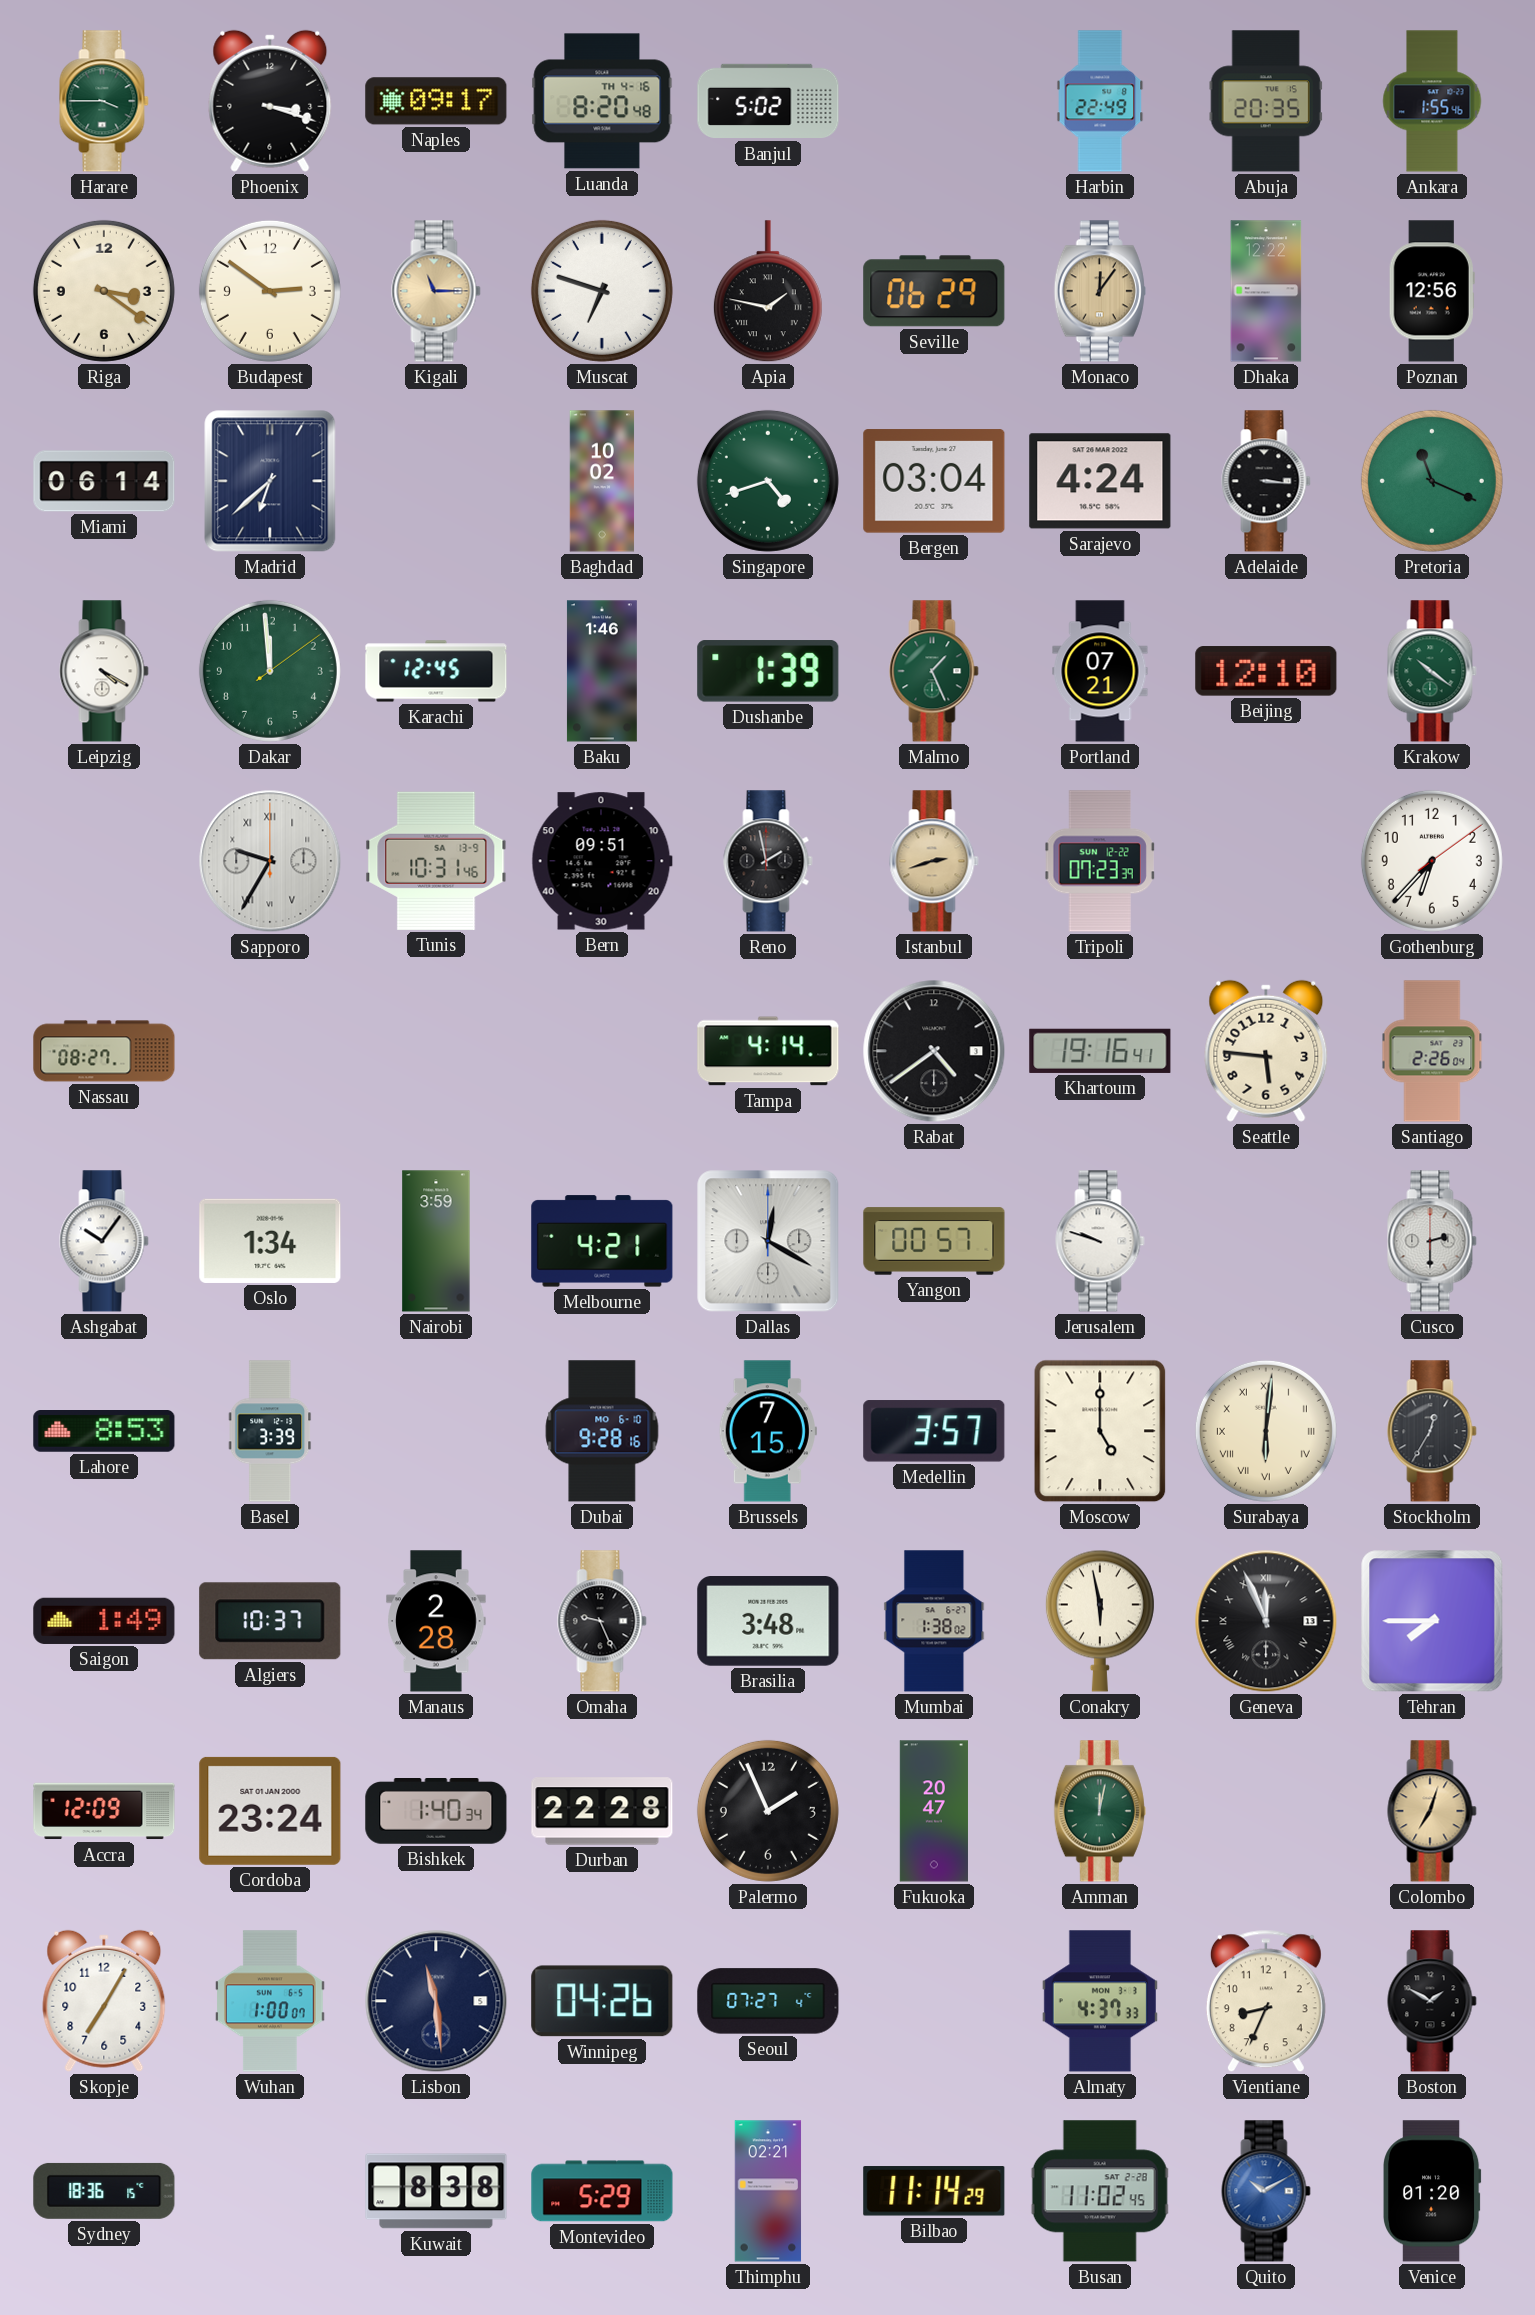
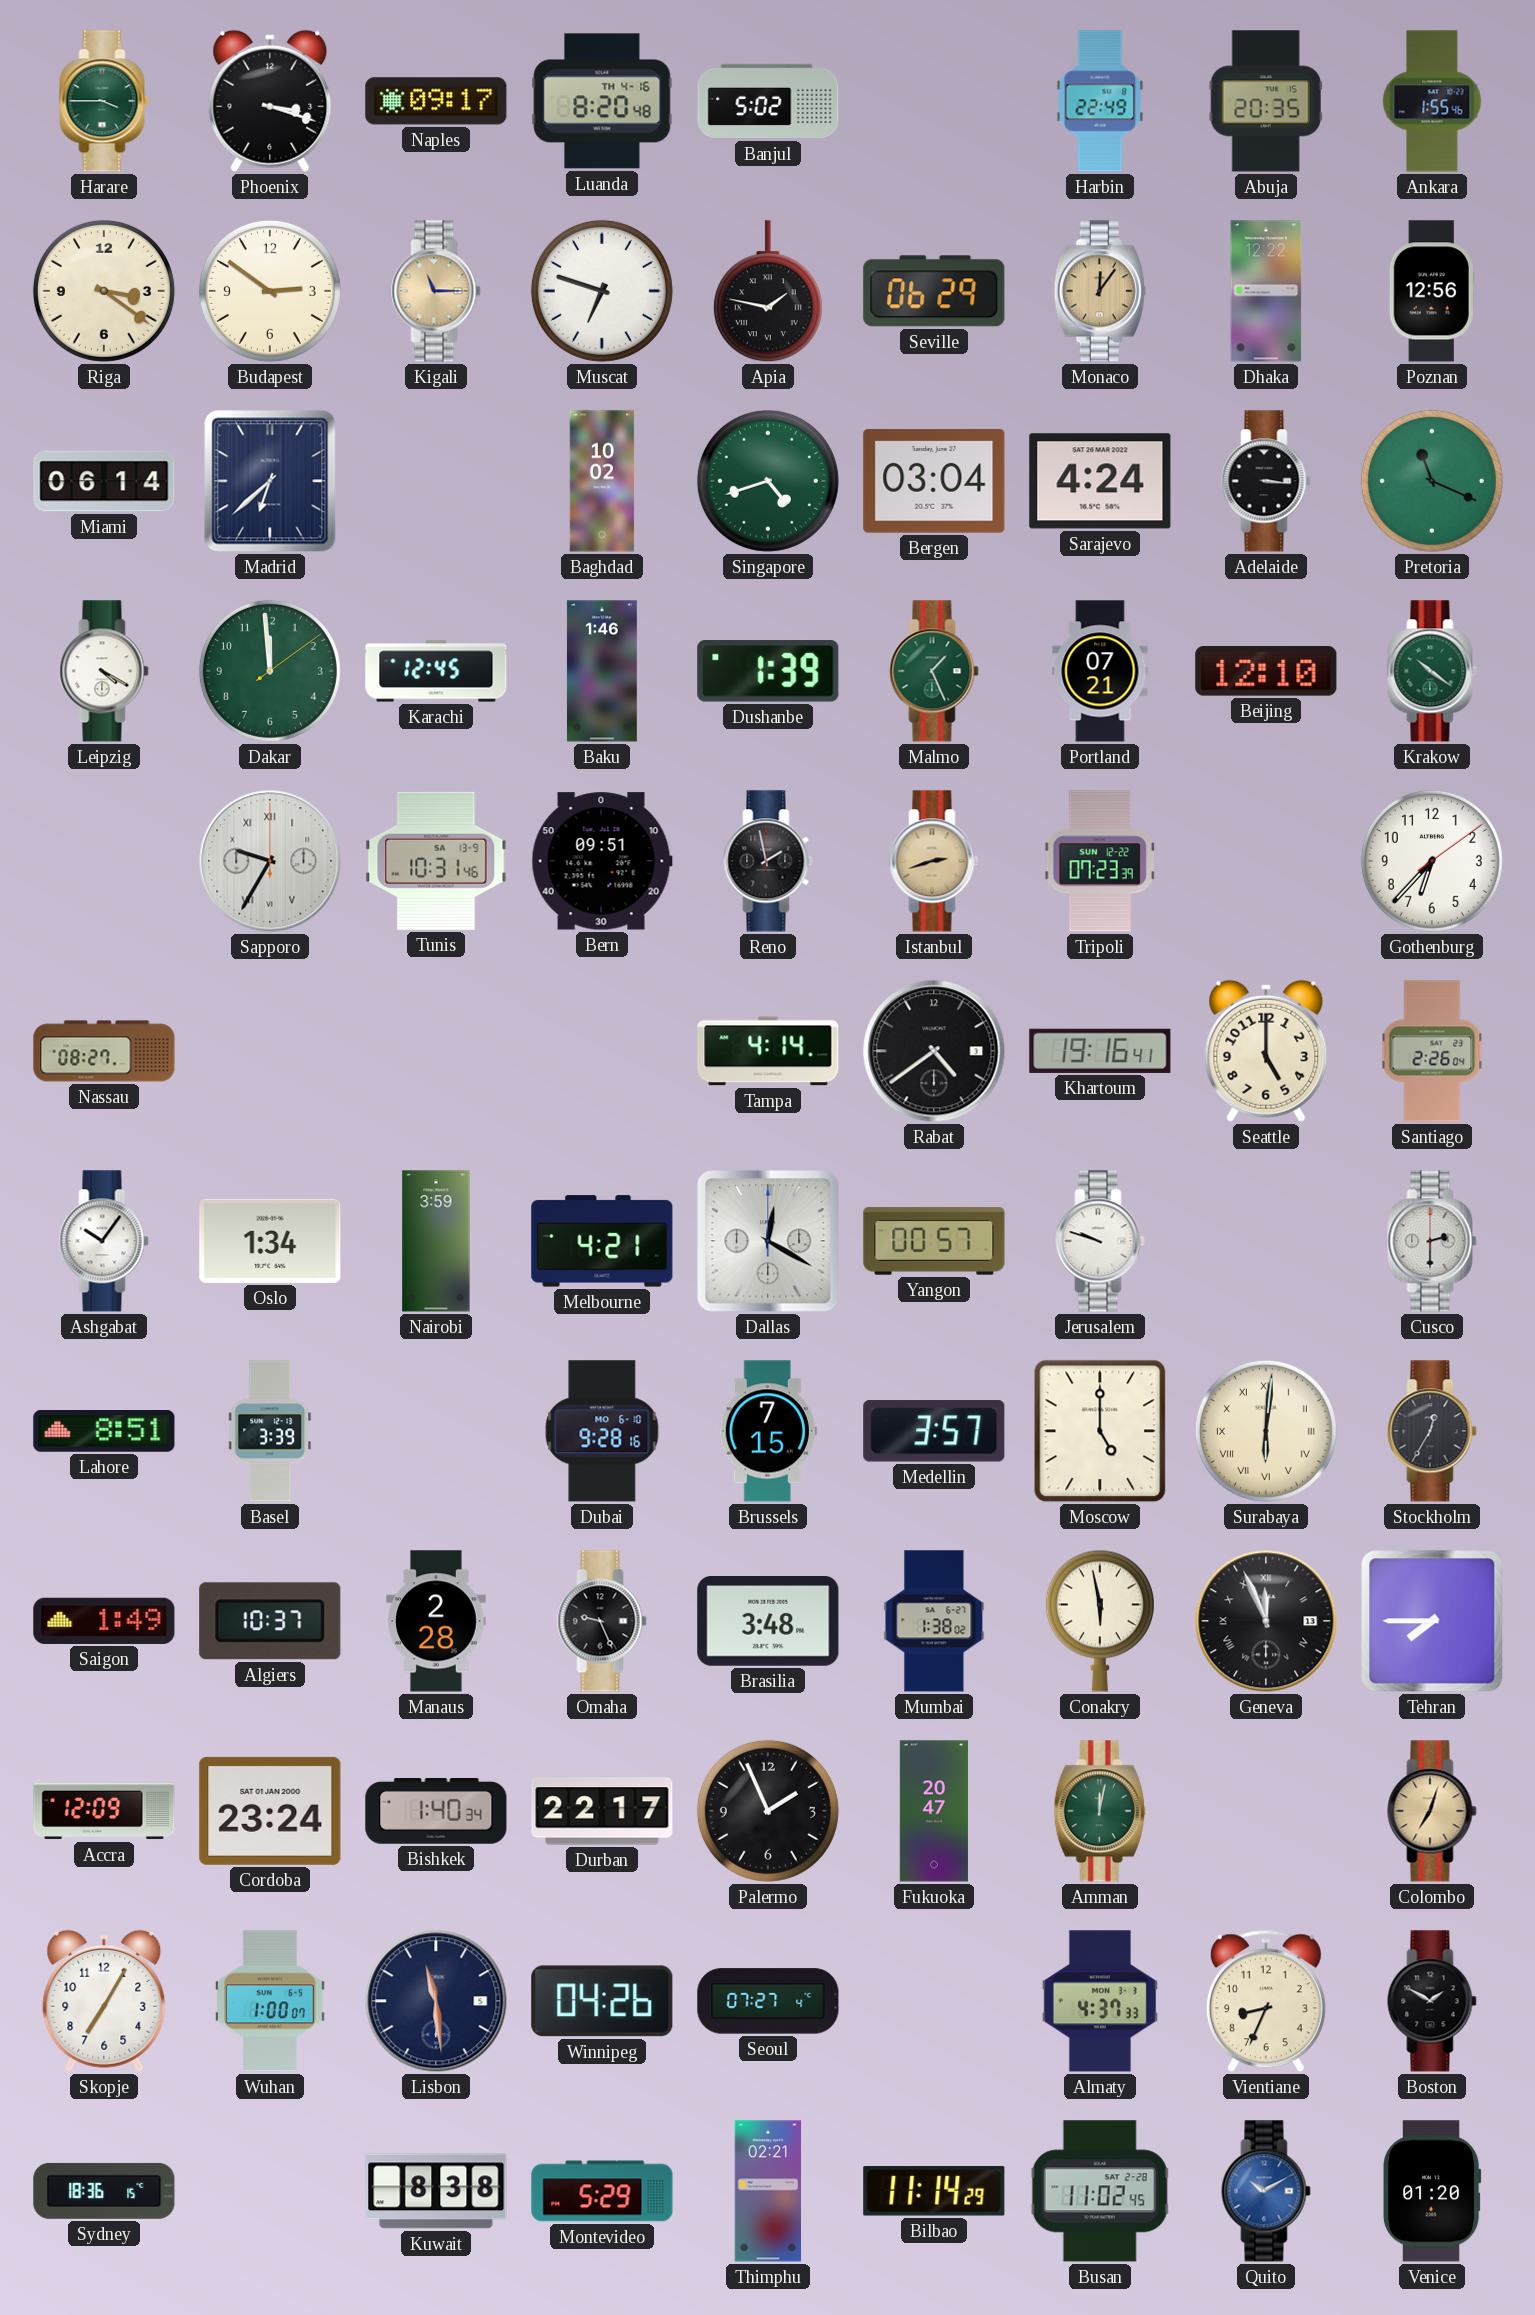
Seattle: 5:46 -> 5:00
Lahore: 8:53 -> 8:51
Durban: 22:28 -> 22:17
